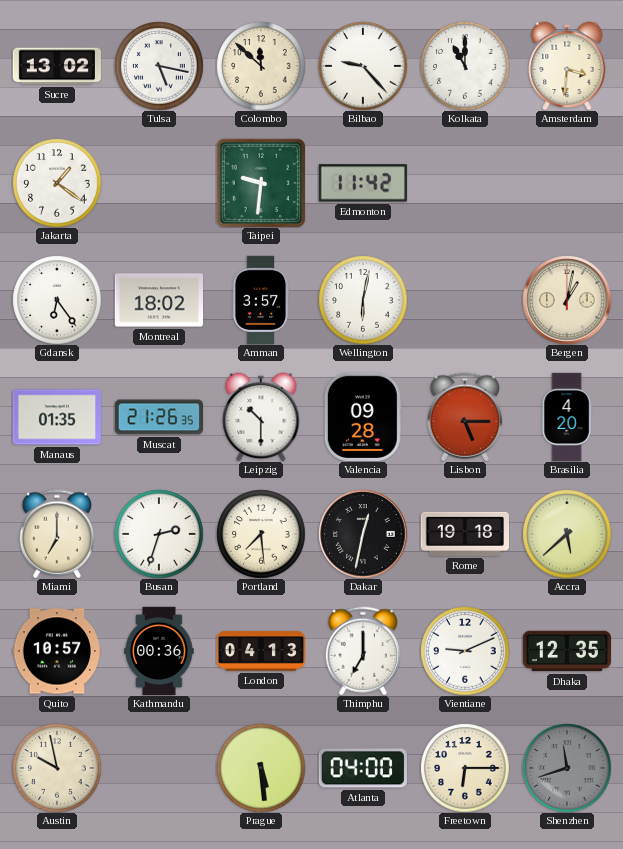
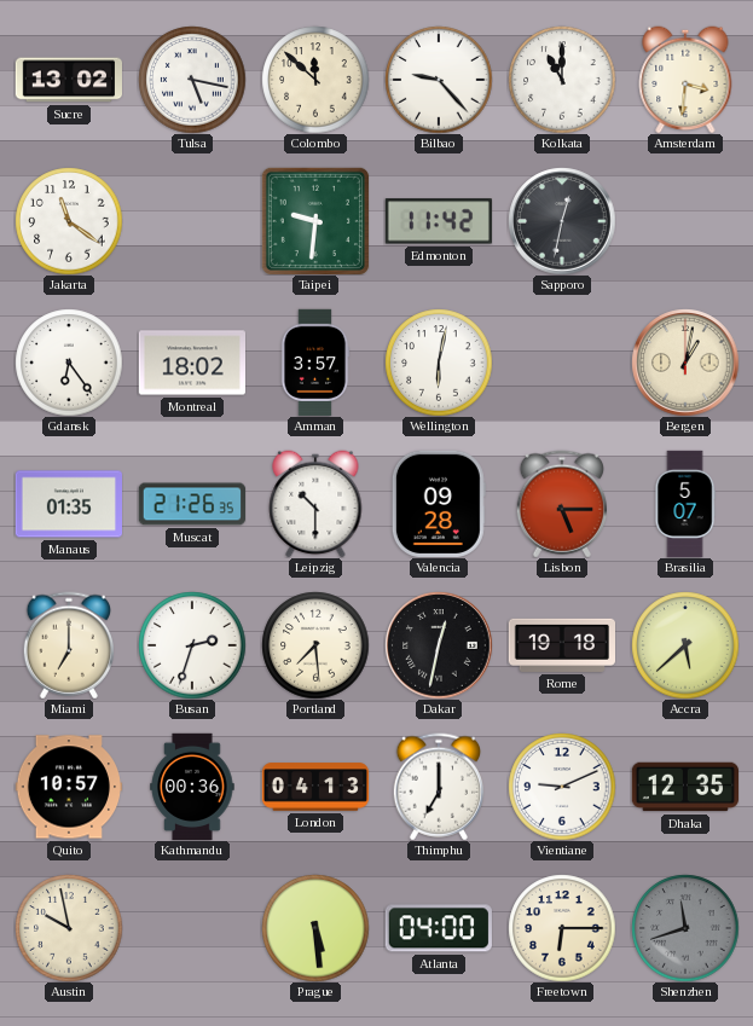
Jakarta: 1:21 -> 11:21
Sapporo: none -> 12:32
Brasilia: 4:20 -> 5:07
